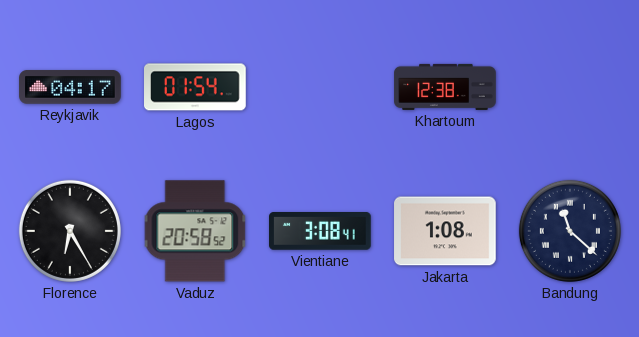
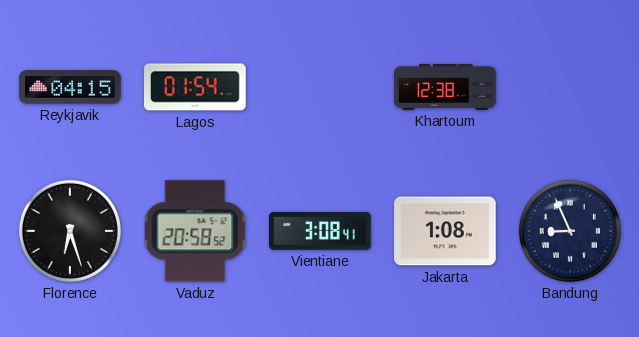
Reykjavik: 04:17 -> 04:15
Florence: 6:25 -> 6:27
Bandung: 11:22 -> 8:56
